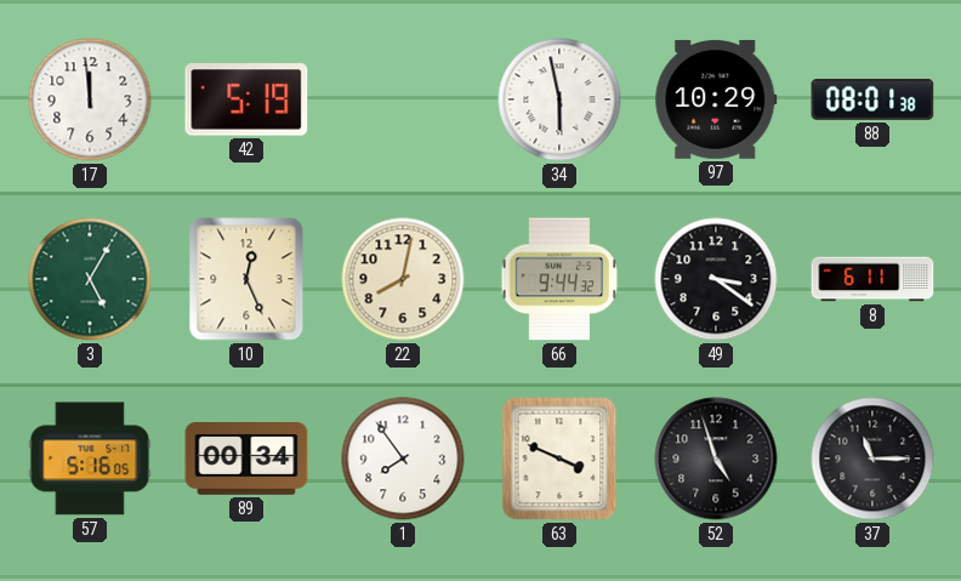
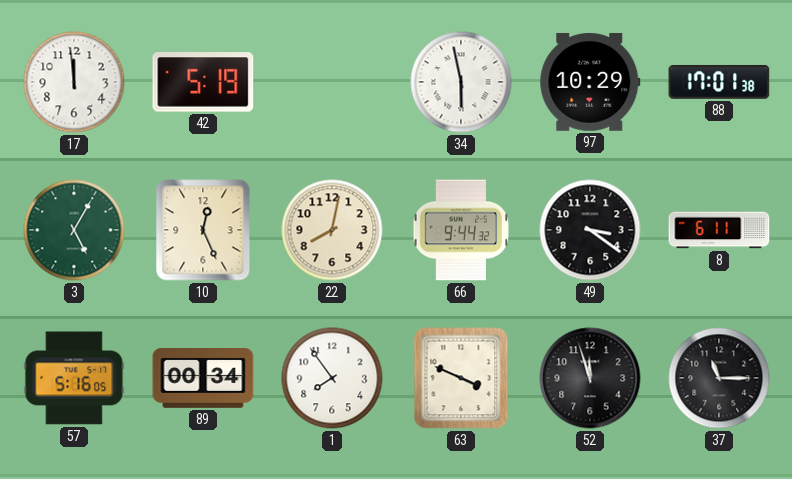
88: 08:01 -> 17:01
52: 4:57 -> 11:57
